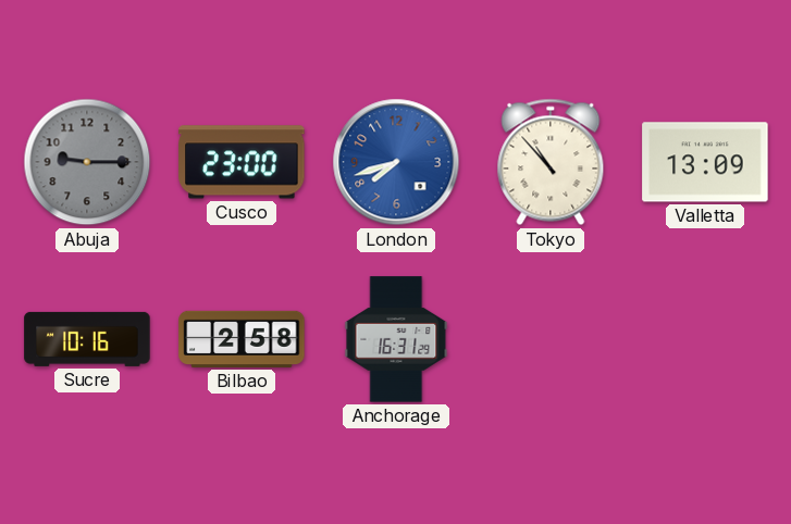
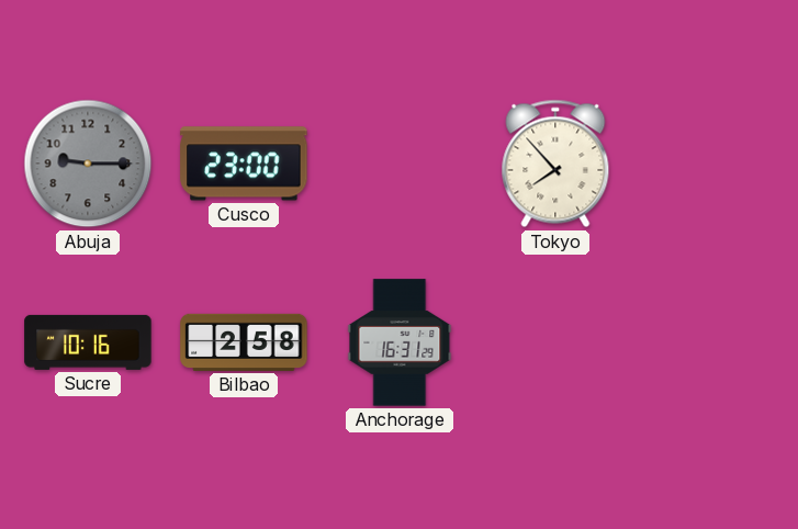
London: 7:42 -> none
Tokyo: 10:53 -> 7:53
Valletta: 13:09 -> none
